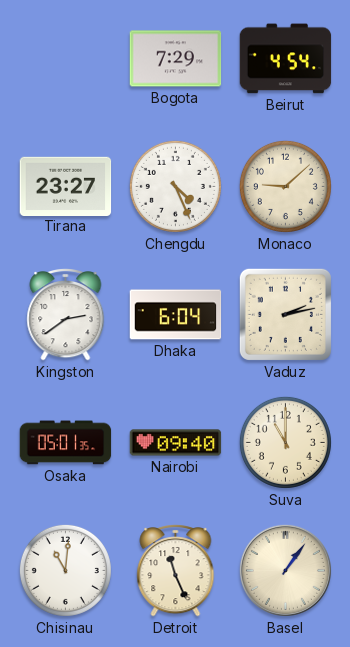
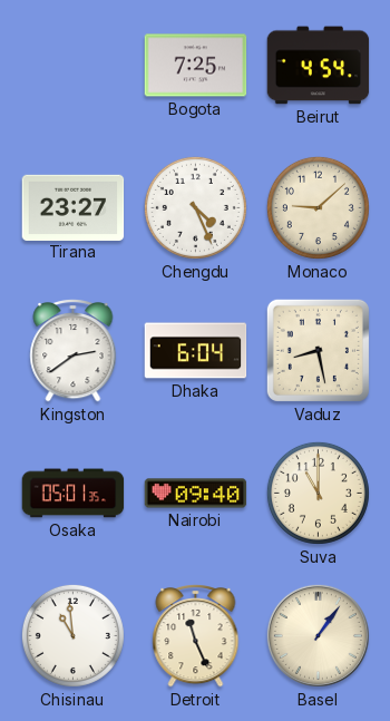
Bogota: 7:29 -> 7:25
Vaduz: 2:13 -> 8:28
Chisinau: 11:01 -> 10:59
